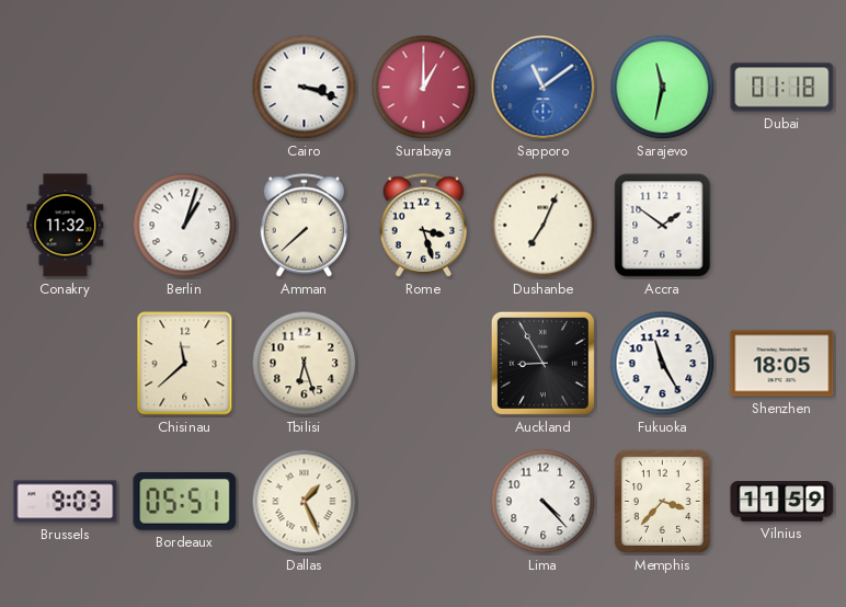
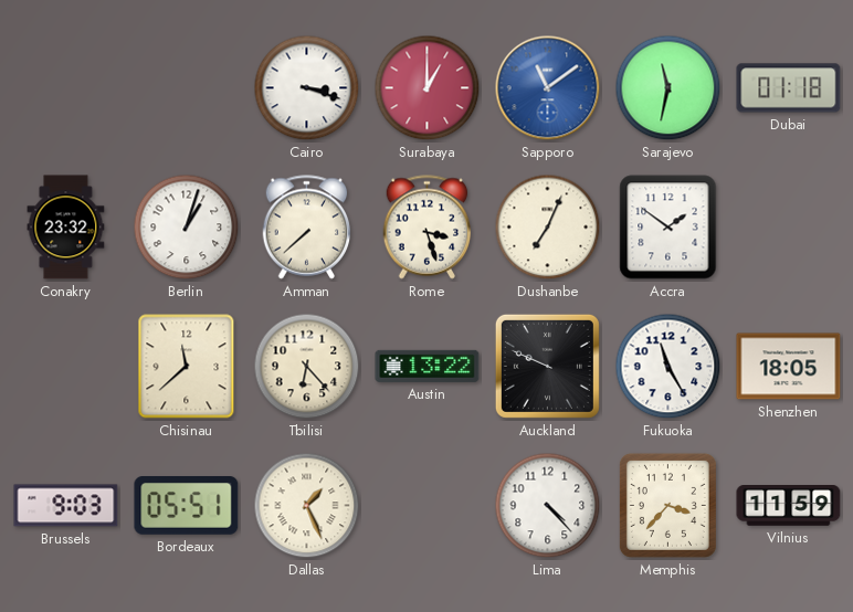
Conakry: 11:32 -> 23:32
Tbilisi: 6:27 -> 6:23
Austin: none -> 13:22
Auckland: 8:55 -> 9:49
